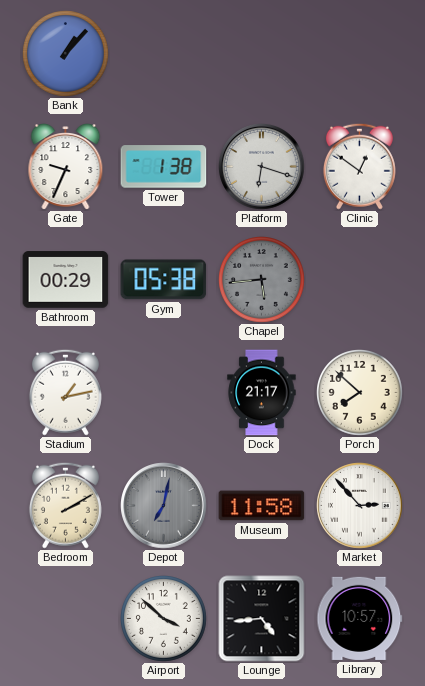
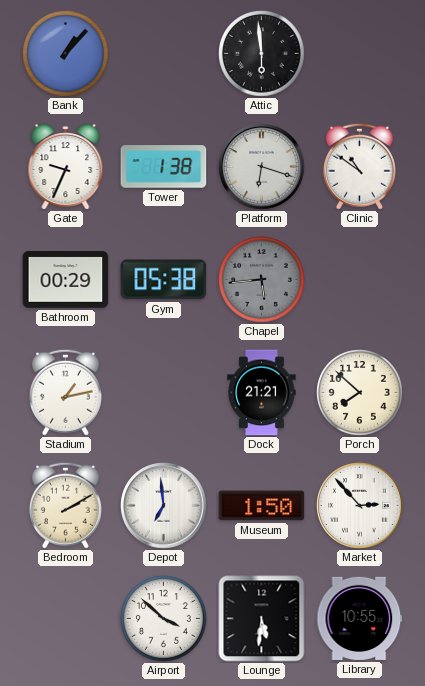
Attic: none -> 5:59
Clinic: 12:51 -> 10:51
Dock: 21:17 -> 21:21
Depot: 7:02 -> 6:59
Depot dial: grey -> white
Museum: 11:58 -> 1:50
Lounge: 4:44 -> 5:31
Library: 10:57 -> 10:55
